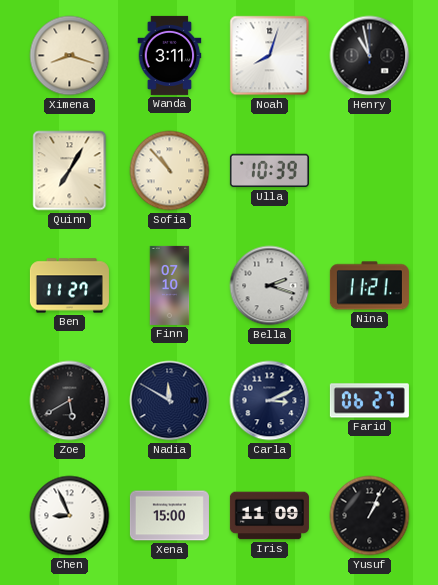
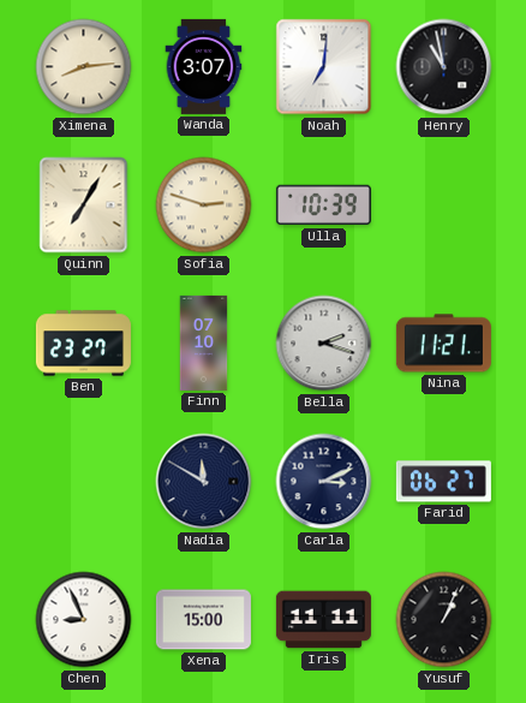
Ximena: 8:18 -> 8:14
Wanda: 3:11 -> 3:07
Noah: 8:03 -> 7:01
Sofia: 10:53 -> 2:48
Ben: 11:27 -> 23:27
Zoe: 5:40 -> none
Iris: 11:09 -> 11:11
